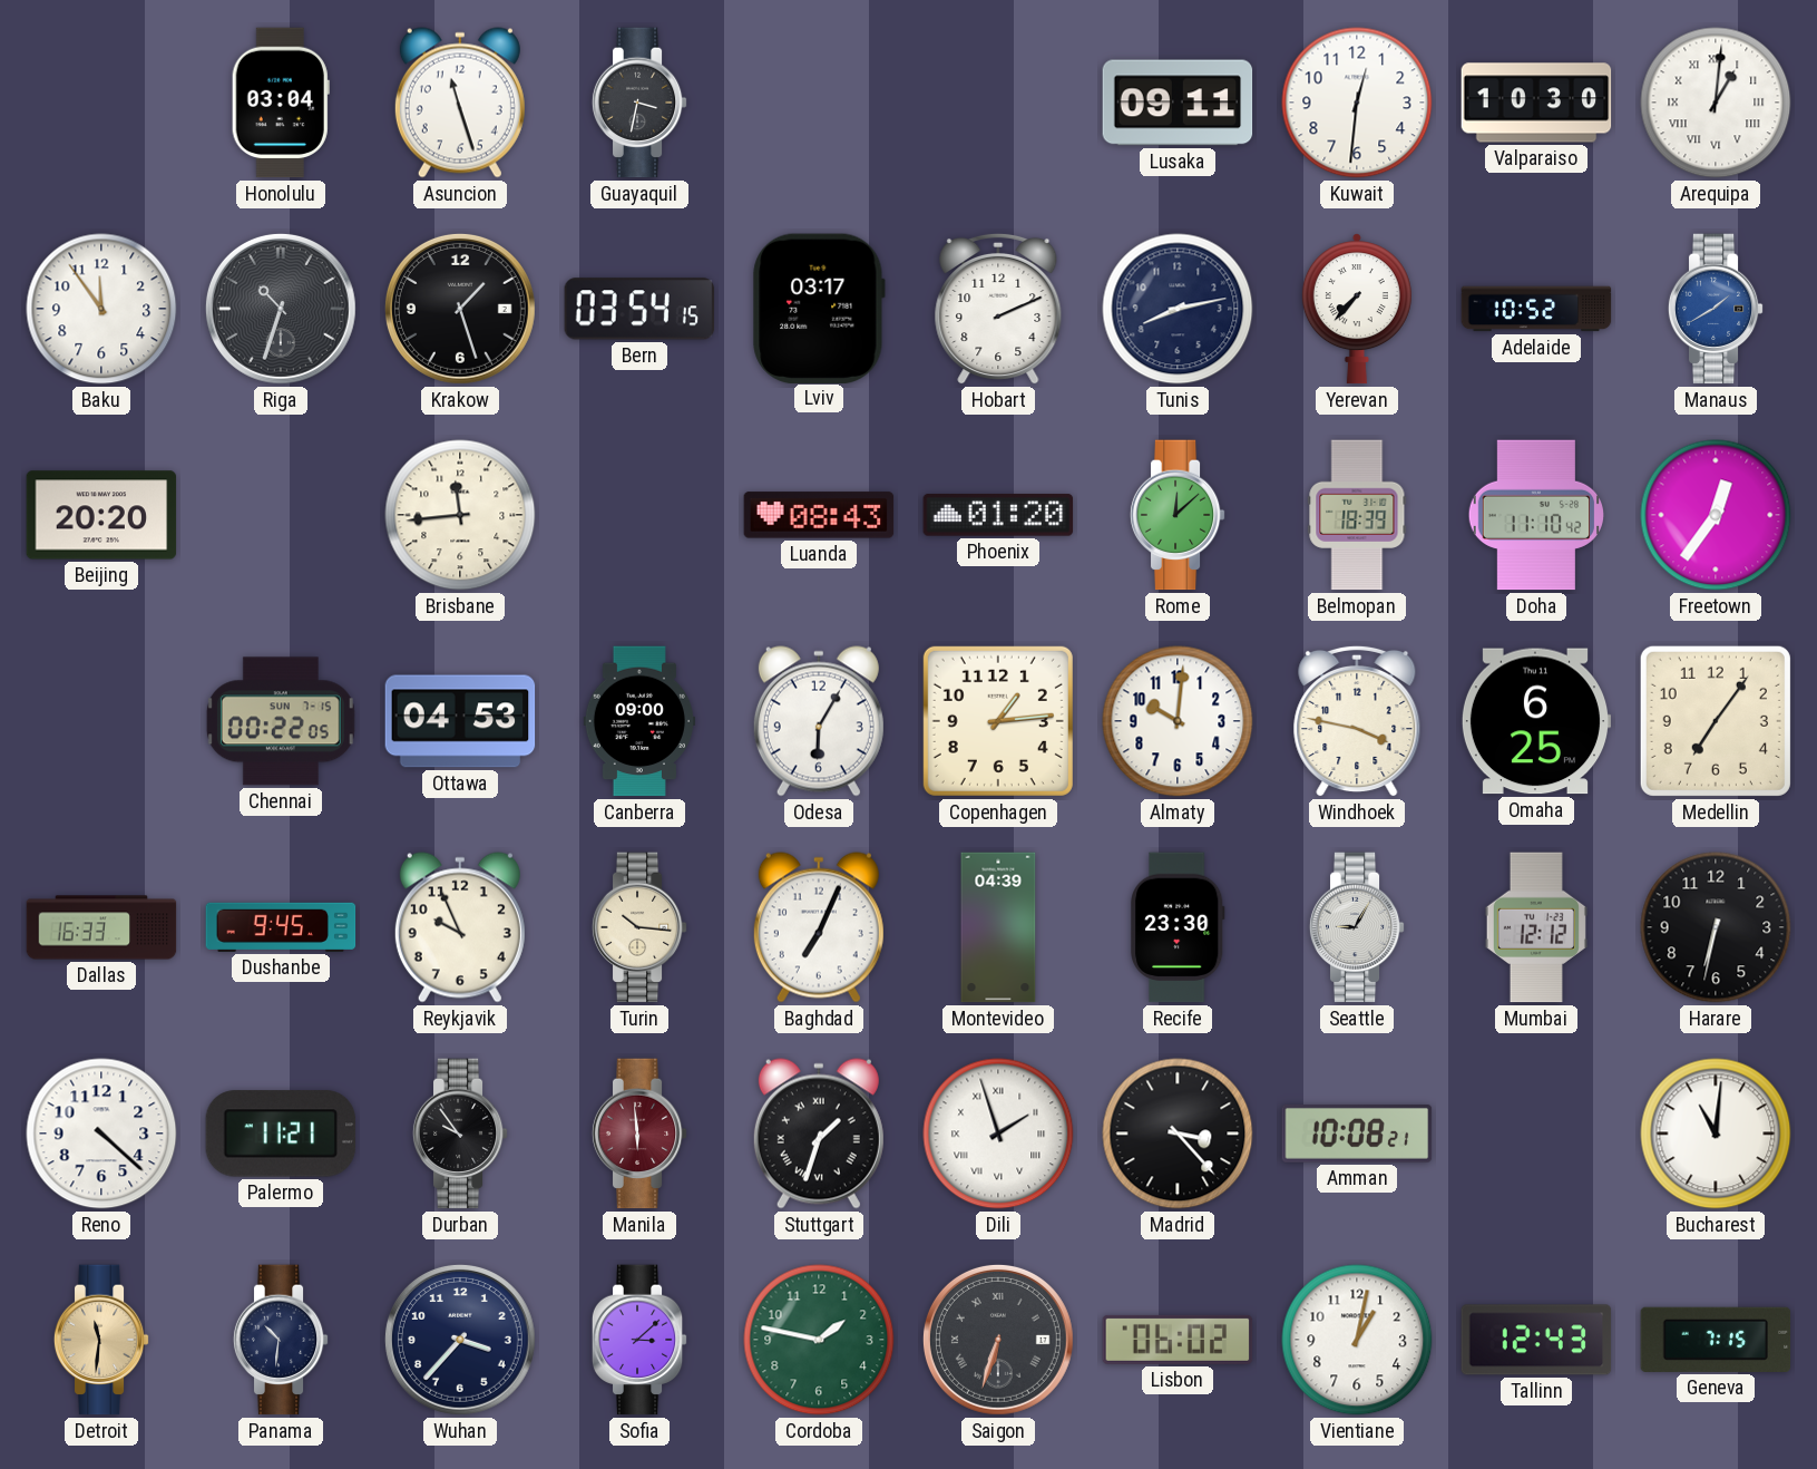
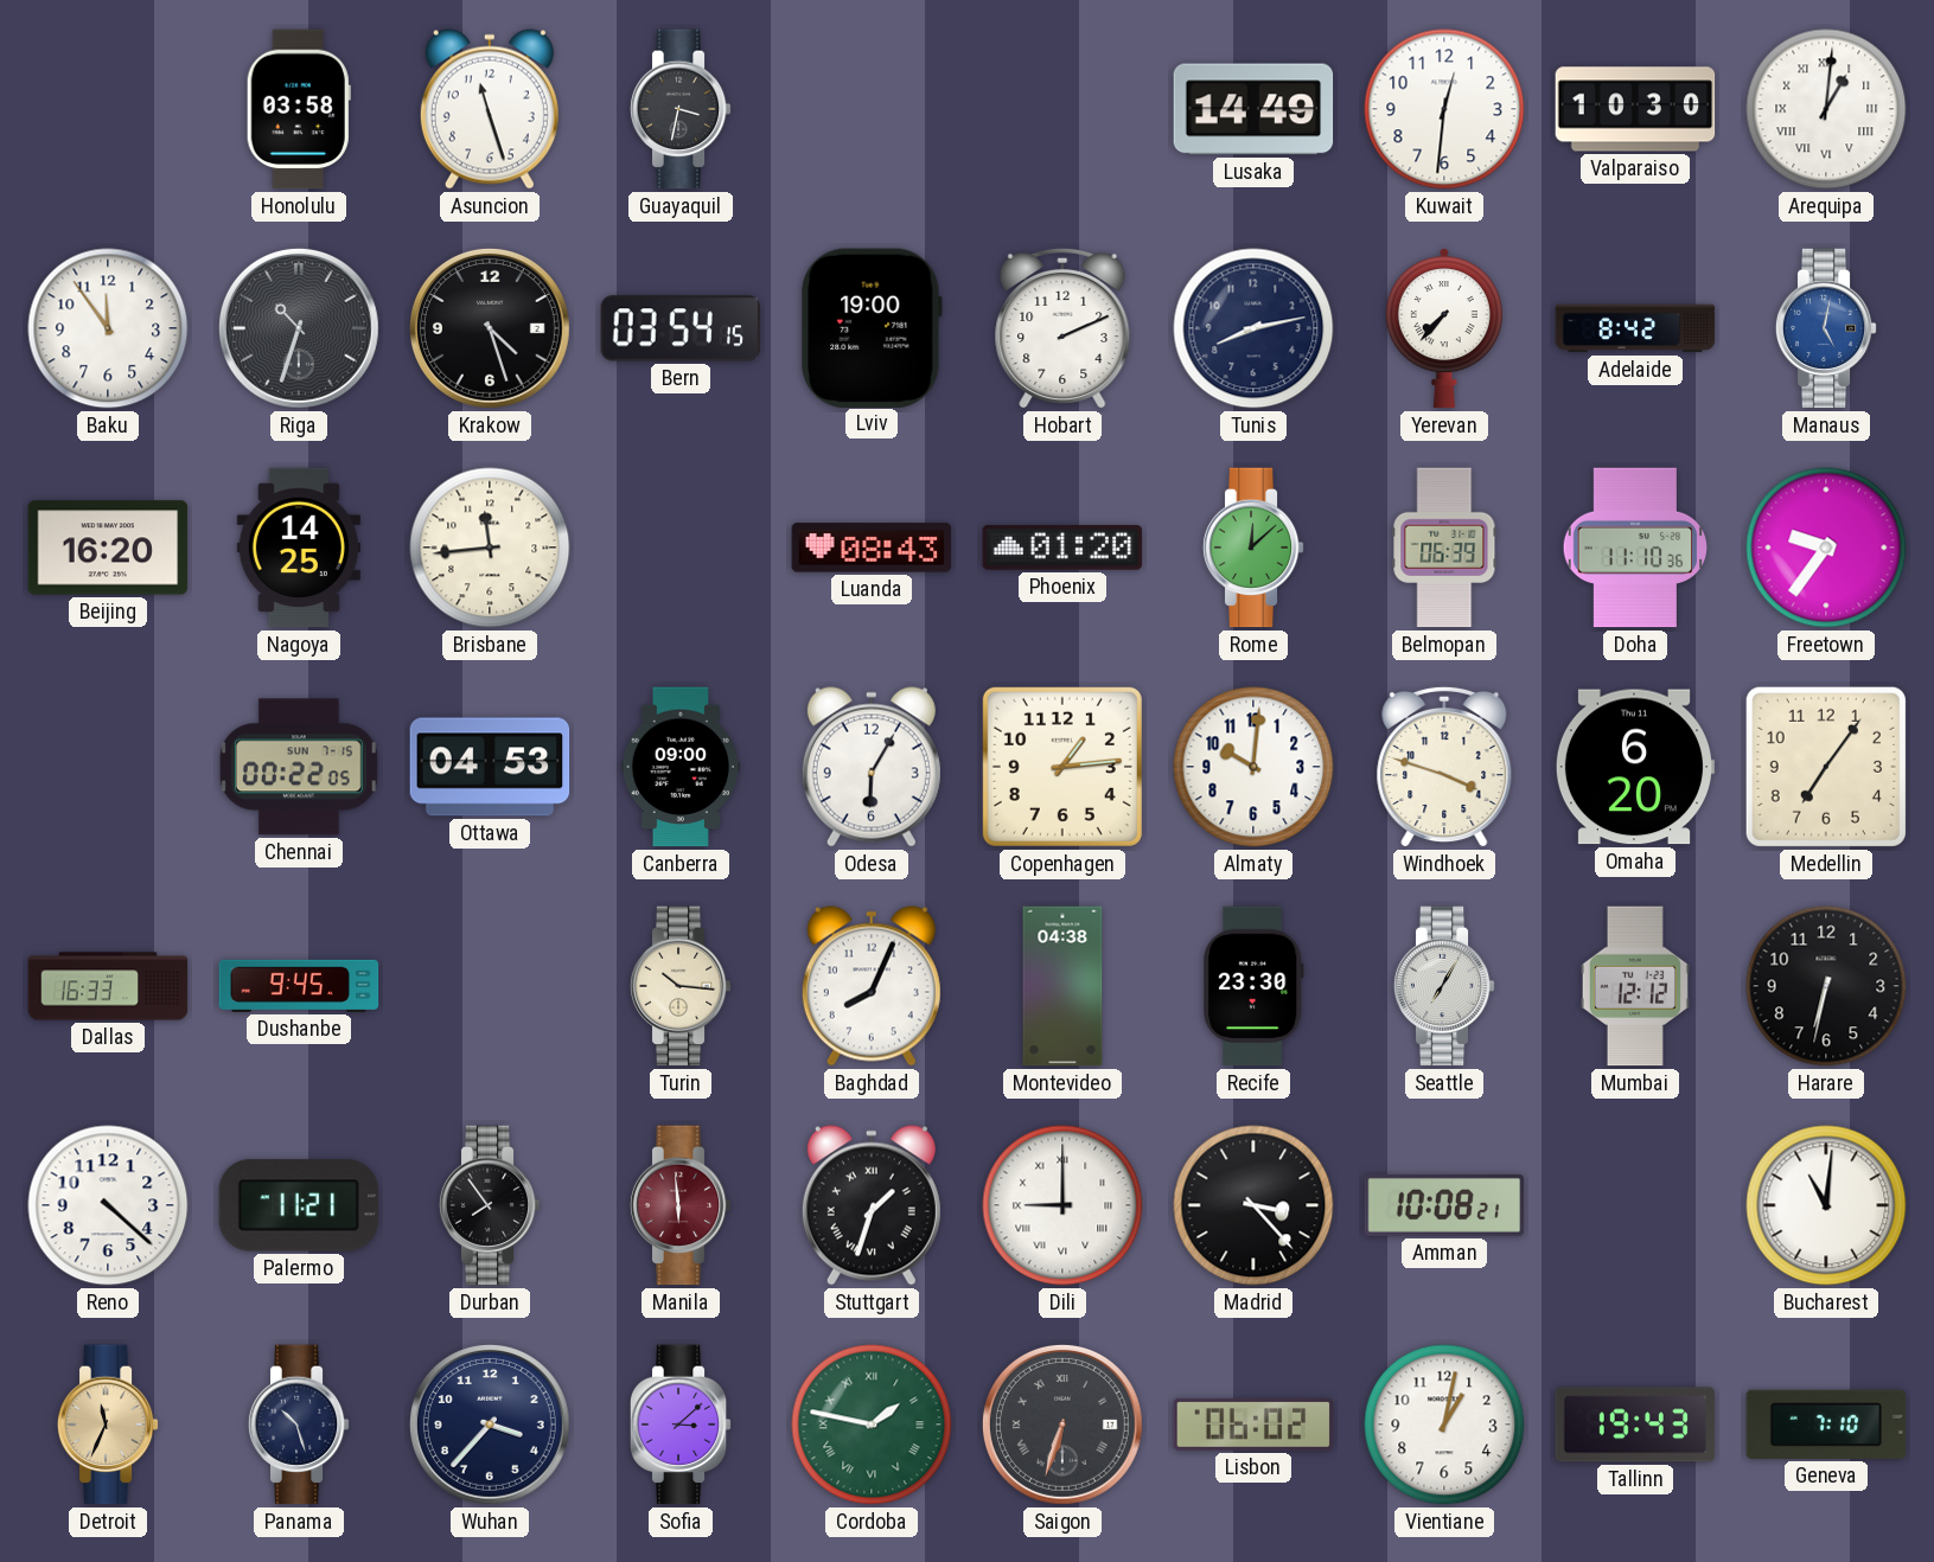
Honolulu: 03:04 -> 03:58
Lusaka: 09:11 -> 14:49
Krakow: 1:27 -> 4:27
Lviv: 03:17 -> 19:00
Adelaide: 10:52 -> 8:42
Manaus: 1:40 -> 5:02
Beijing: 20:20 -> 16:20
Nagoya: none -> 14:25
Belmopan: 18:39 -> 06:39
Doha: 11:10:42 -> 11:10:36
Freetown: 12:36 -> 9:36
Windhoek: 3:47 -> 3:48
Omaha: 6:25 -> 6:20
Reykjavik: 9:56 -> none
Baghdad: 7:04 -> 8:04
Montevideo: 04:39 -> 04:38
Seattle: 9:05 -> 7:05
Durban: 9:54 -> 7:54
Dili: 1:57 -> 9:00
Detroit: 11:31 -> 11:34
Panama: 10:31 -> 10:27
Cordoba numerals: Arabic -> Roman
Tallinn: 12:43 -> 19:43
Geneva: 7:15 -> 7:10
